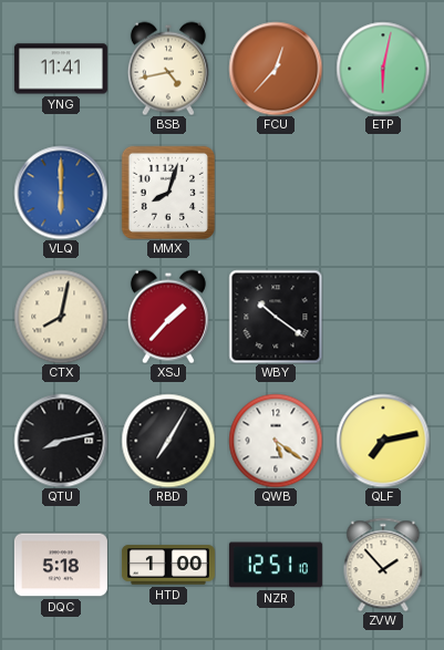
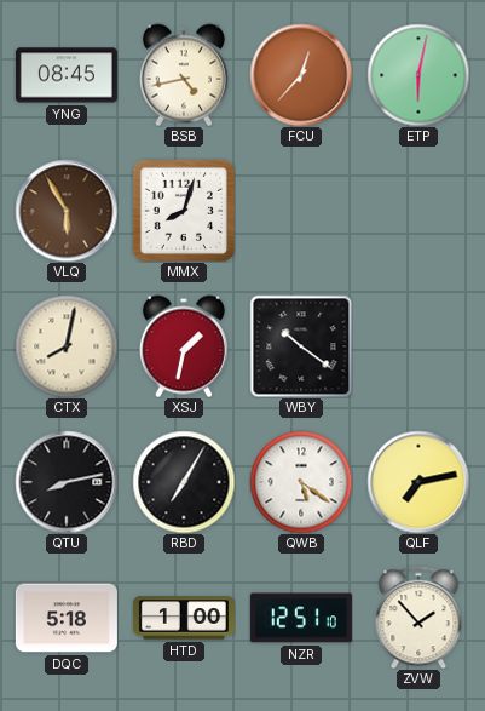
YNG: 11:41 -> 08:45
VLQ: 6:00 -> 5:55
VLQ dial: blue -> brown
XSJ: 1:37 -> 1:32
